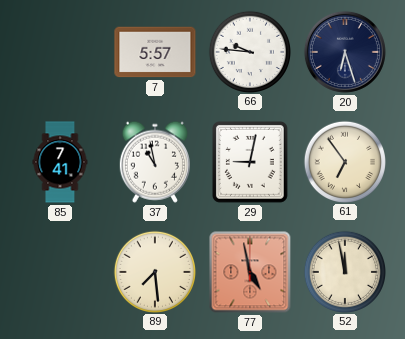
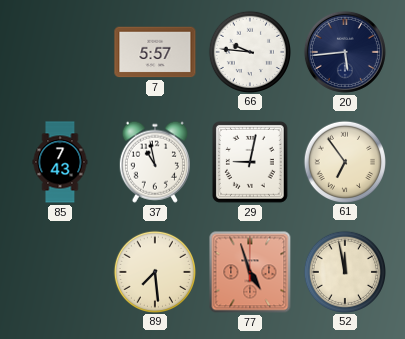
20: 6:27 -> 5:44
85: 7:41 -> 7:43
77: 4:58 -> 4:57
